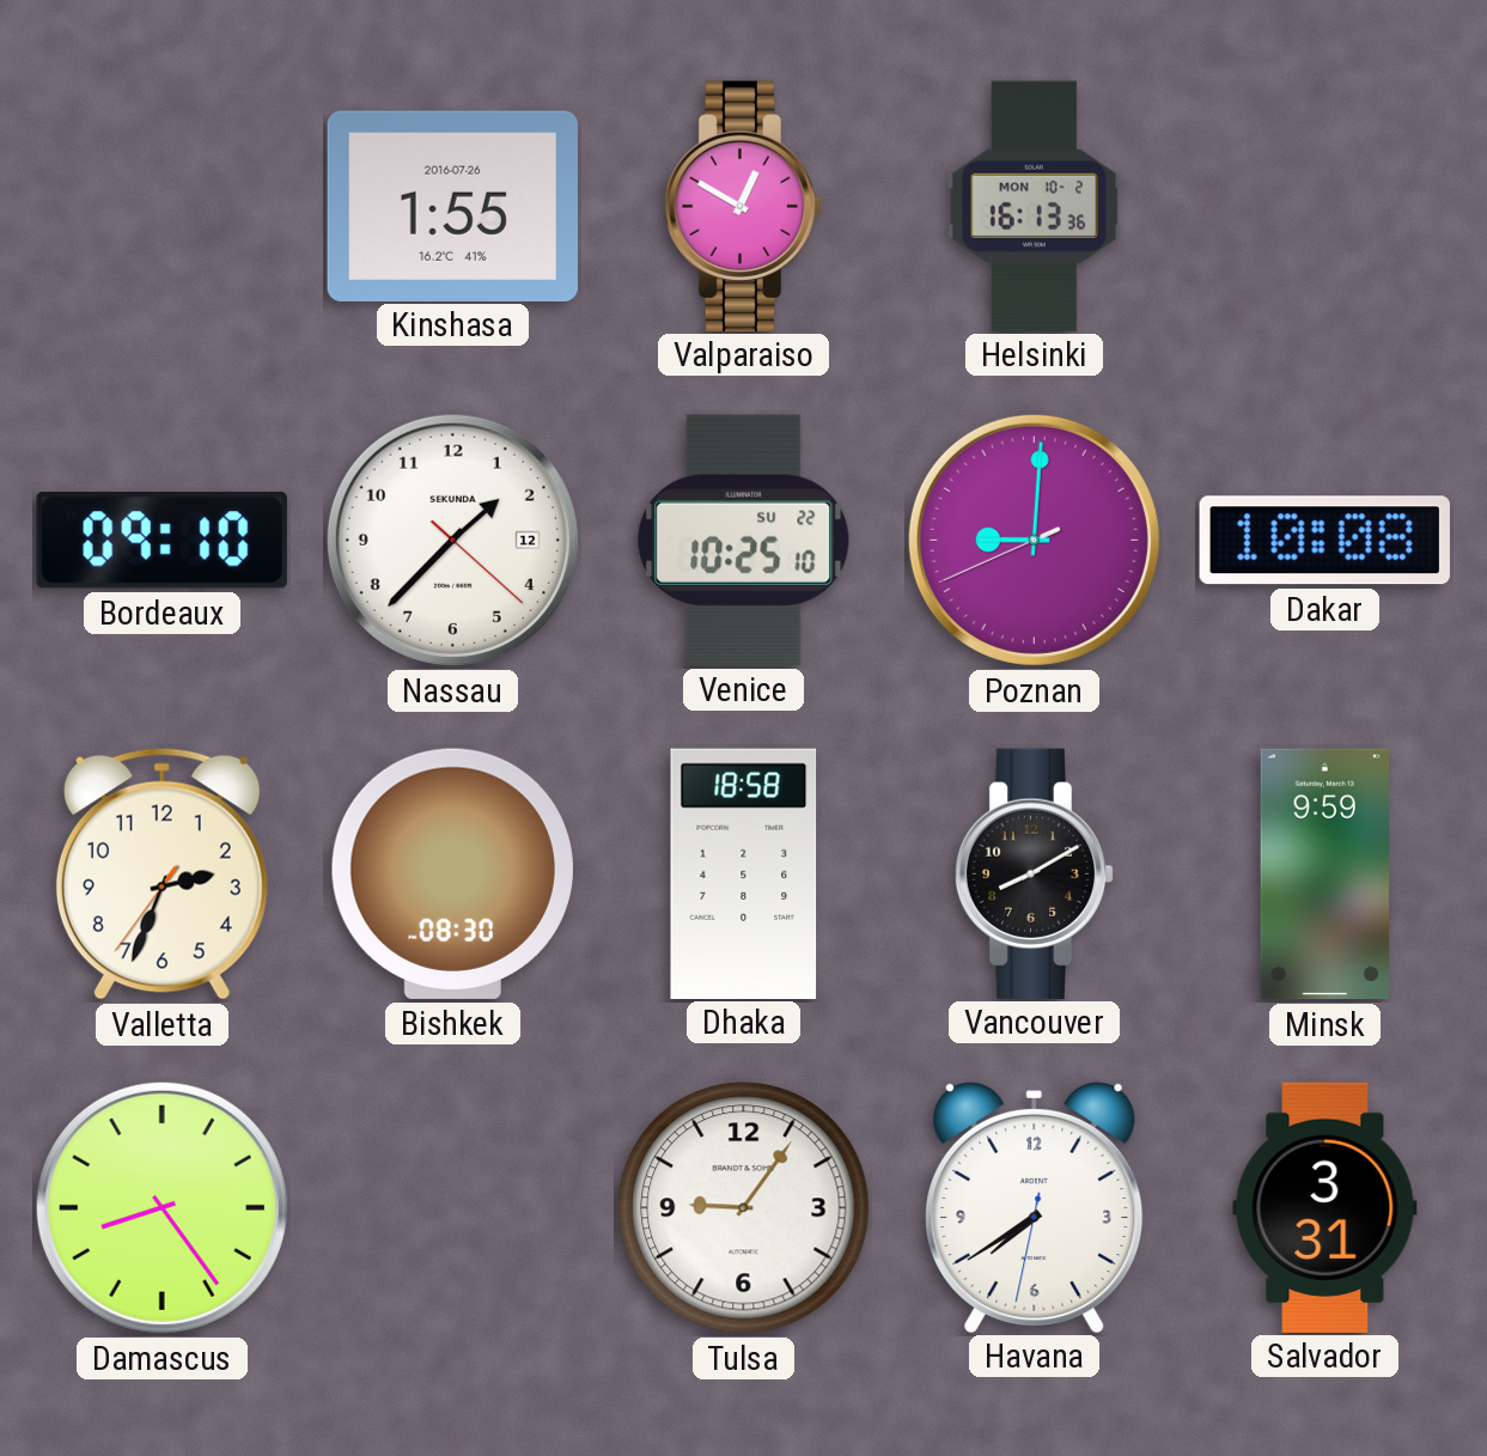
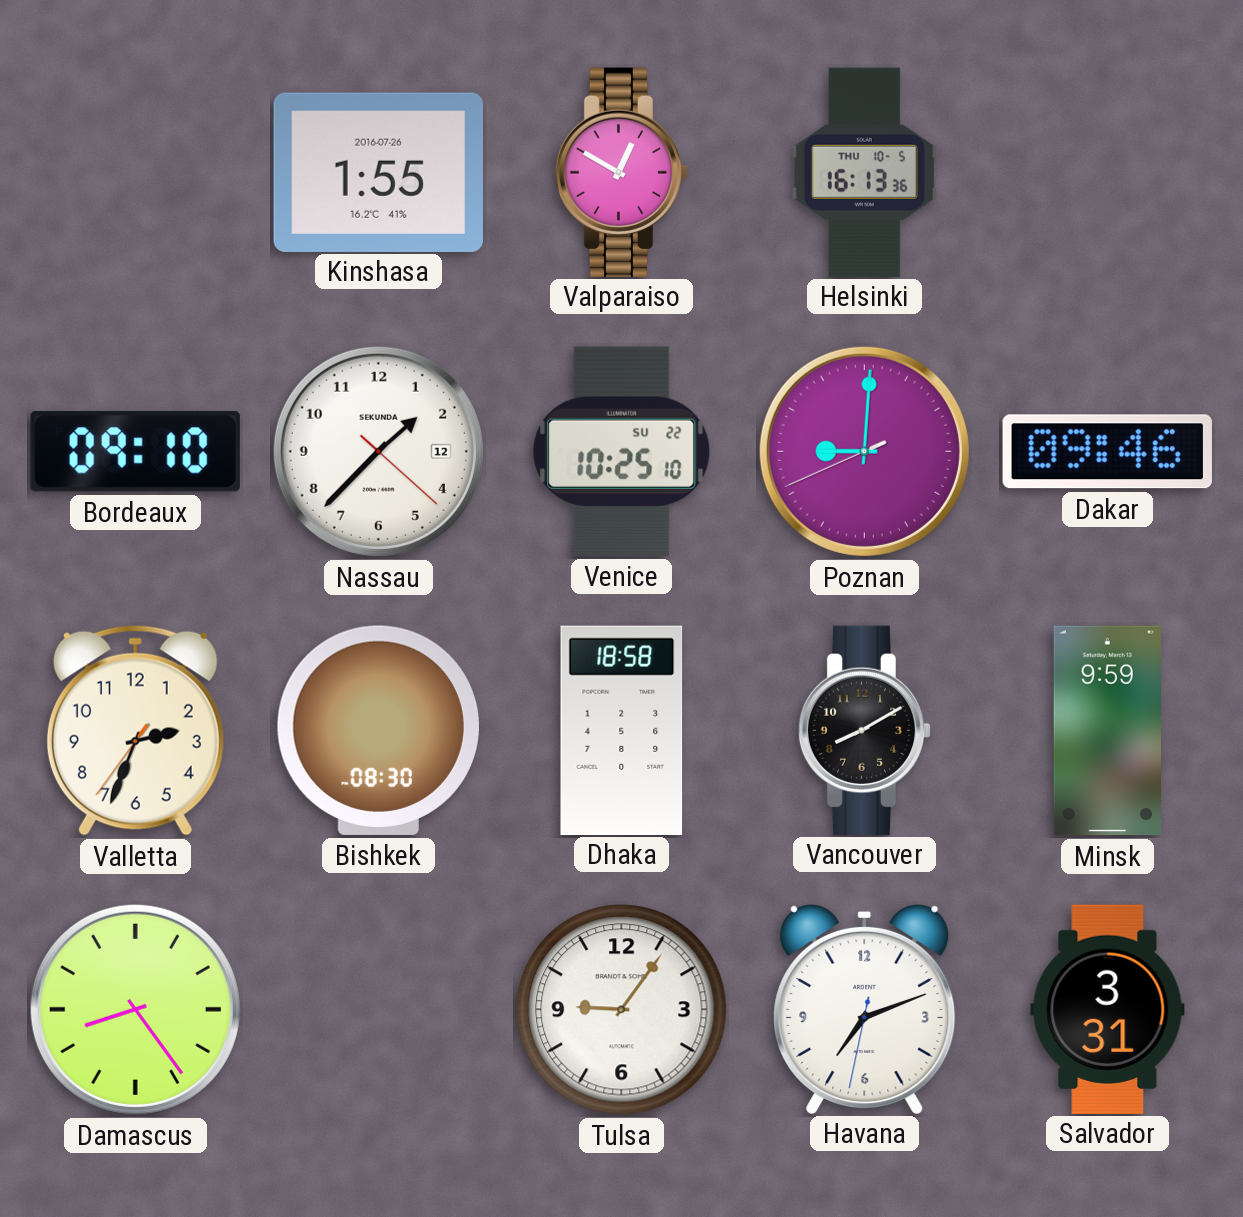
Helsinki date: MON 10-2 -> THU 10-5
Dakar: 10:08 -> 09:46
Havana: 7:39 -> 7:11
